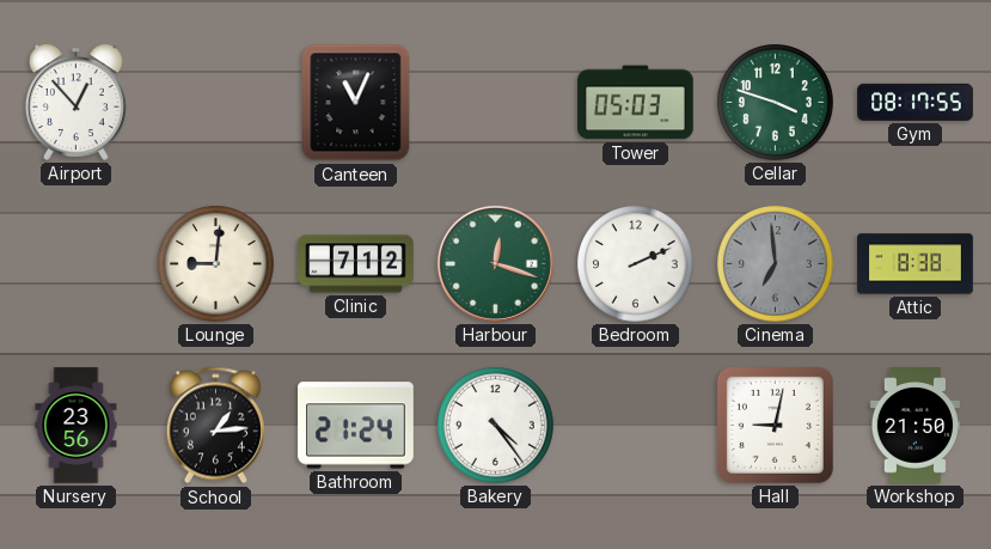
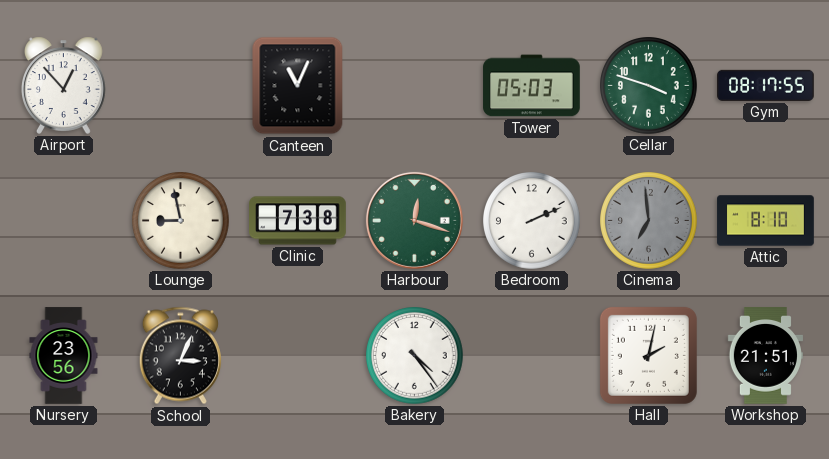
Lounge: 9:01 -> 8:58
Clinic: 7:12 -> 7:38
Attic: 8:38 -> 8:10
School: 1:14 -> 3:04
Bathroom: 21:24 -> none
Hall: 9:02 -> 2:02
Workshop: 21:50 -> 21:51
